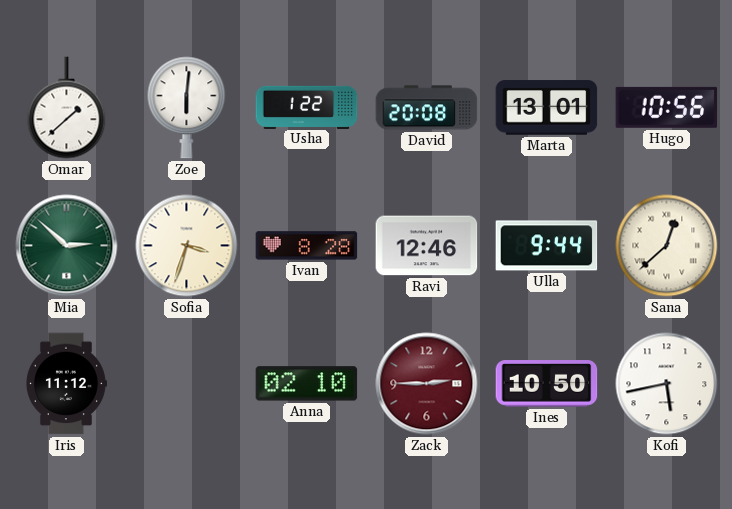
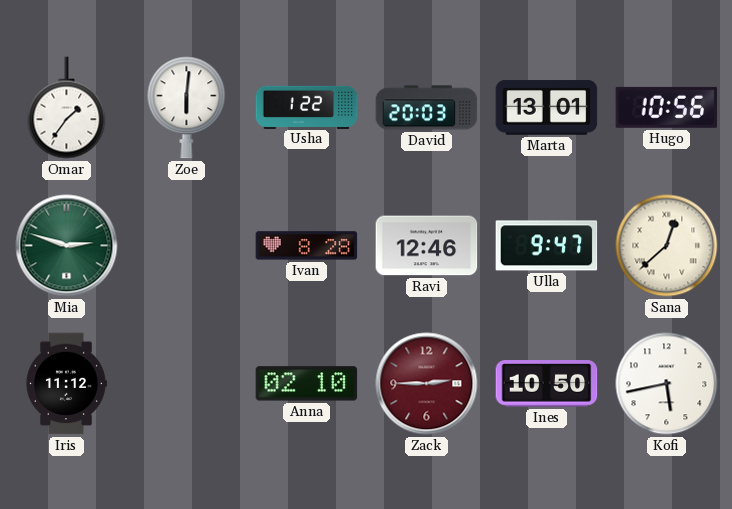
Omar: 1:38 -> 1:36
David: 20:08 -> 20:03
Mia: 2:52 -> 2:48
Sofia: 3:33 -> none
Ulla: 9:44 -> 9:47
